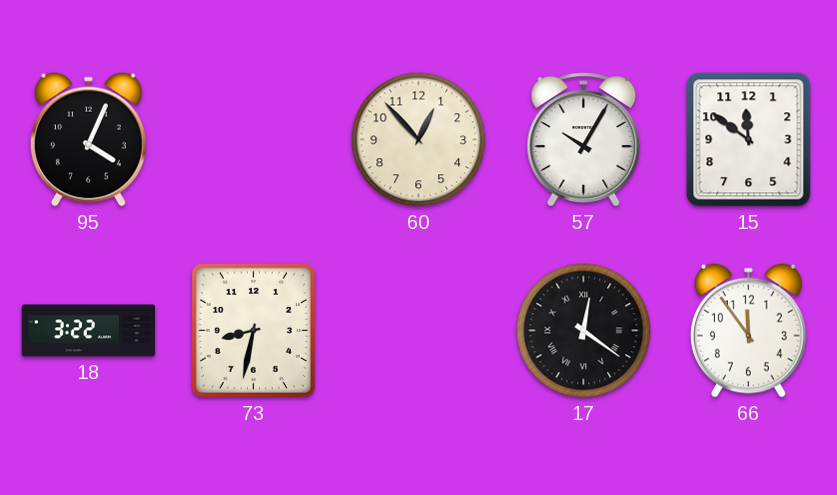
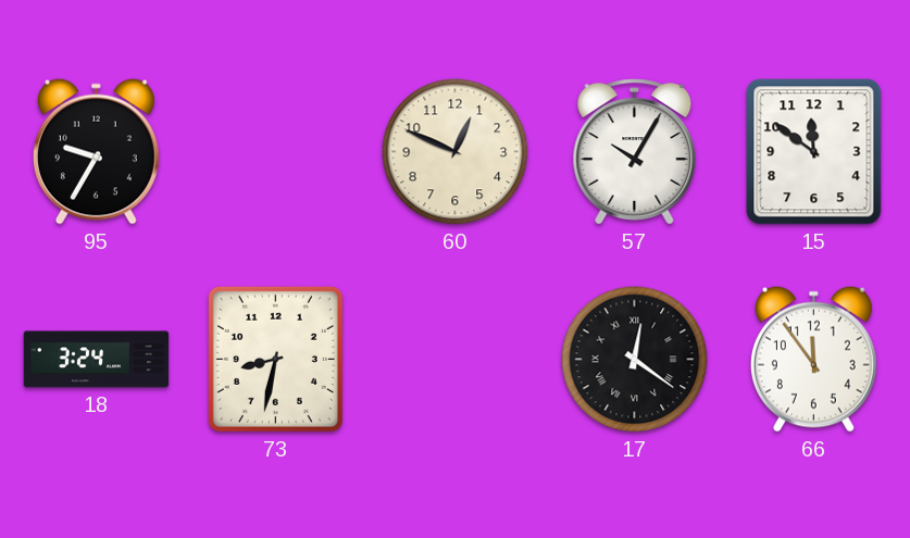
95: 4:04 -> 9:35
60: 12:53 -> 12:49
18: 3:22 -> 3:24
